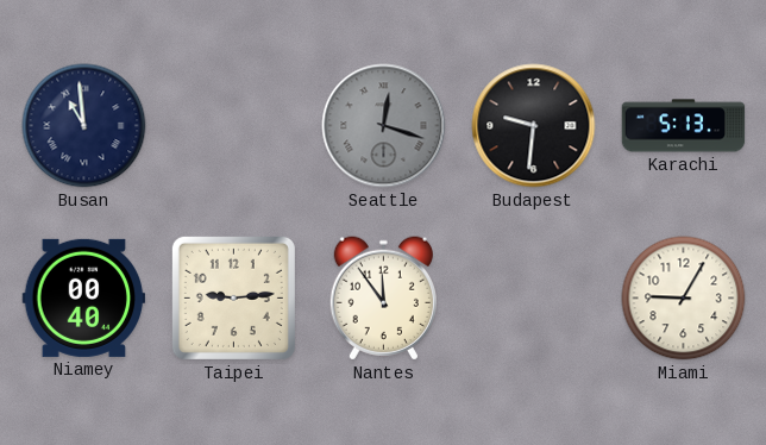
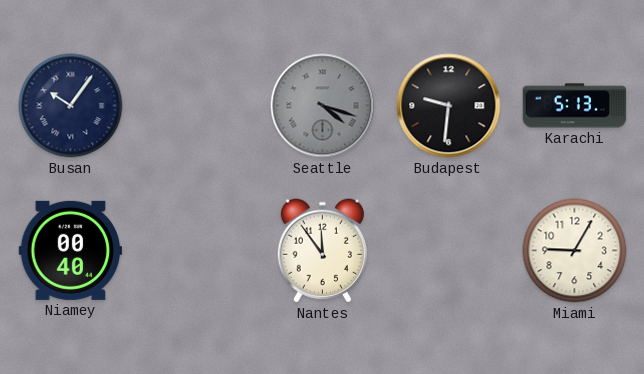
Busan: 10:59 -> 10:06
Seattle: 12:18 -> 4:18
Taipei: 9:14 -> none
